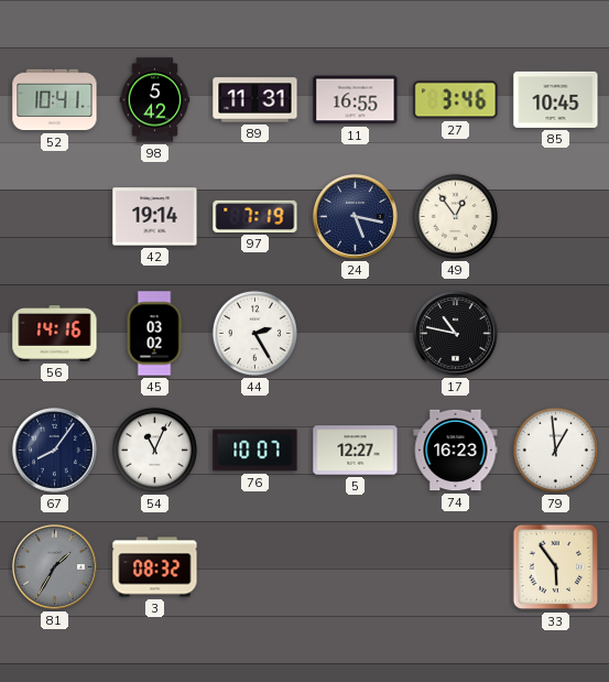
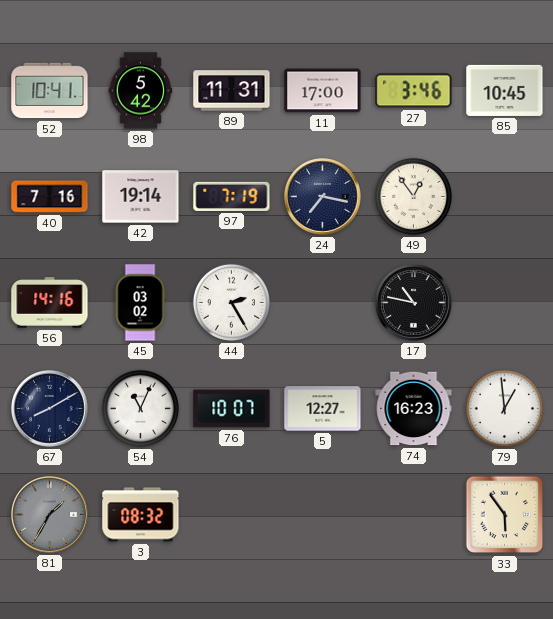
11: 16:55 -> 17:00
40: none -> 7:16
24: 5:17 -> 7:17
67: 8:06 -> 8:10
